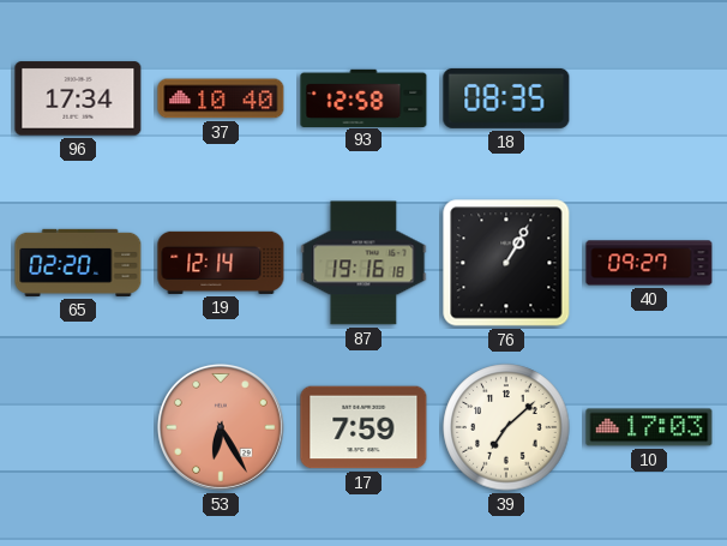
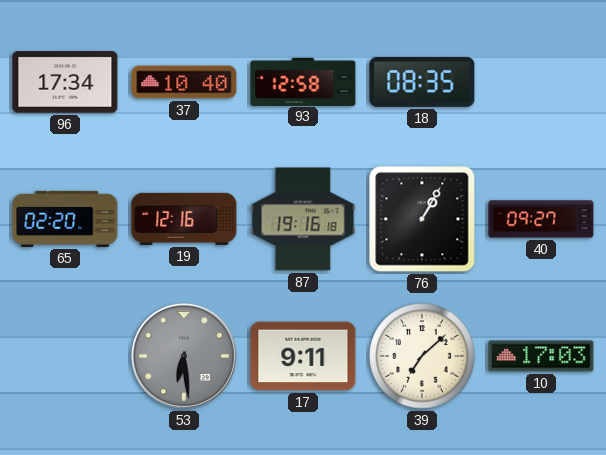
19: 12:14 -> 12:16
53: 6:25 -> 6:29
53 dial: salmon -> grey
17: 7:59 -> 9:11
